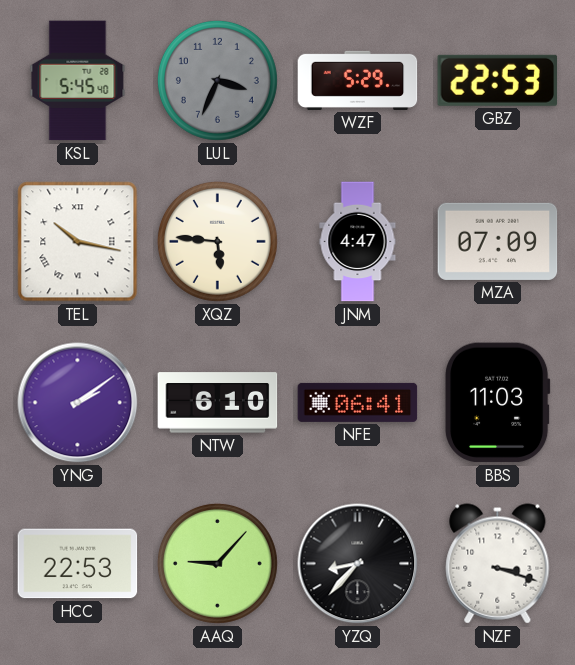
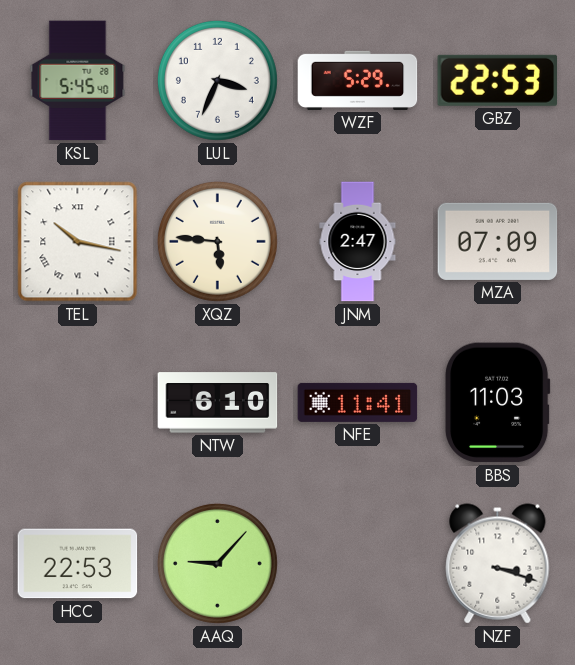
LUL dial: grey -> white
JNM: 4:47 -> 2:47
YNG: 2:09 -> none
NFE: 06:41 -> 11:41
YZQ: 8:37 -> none
